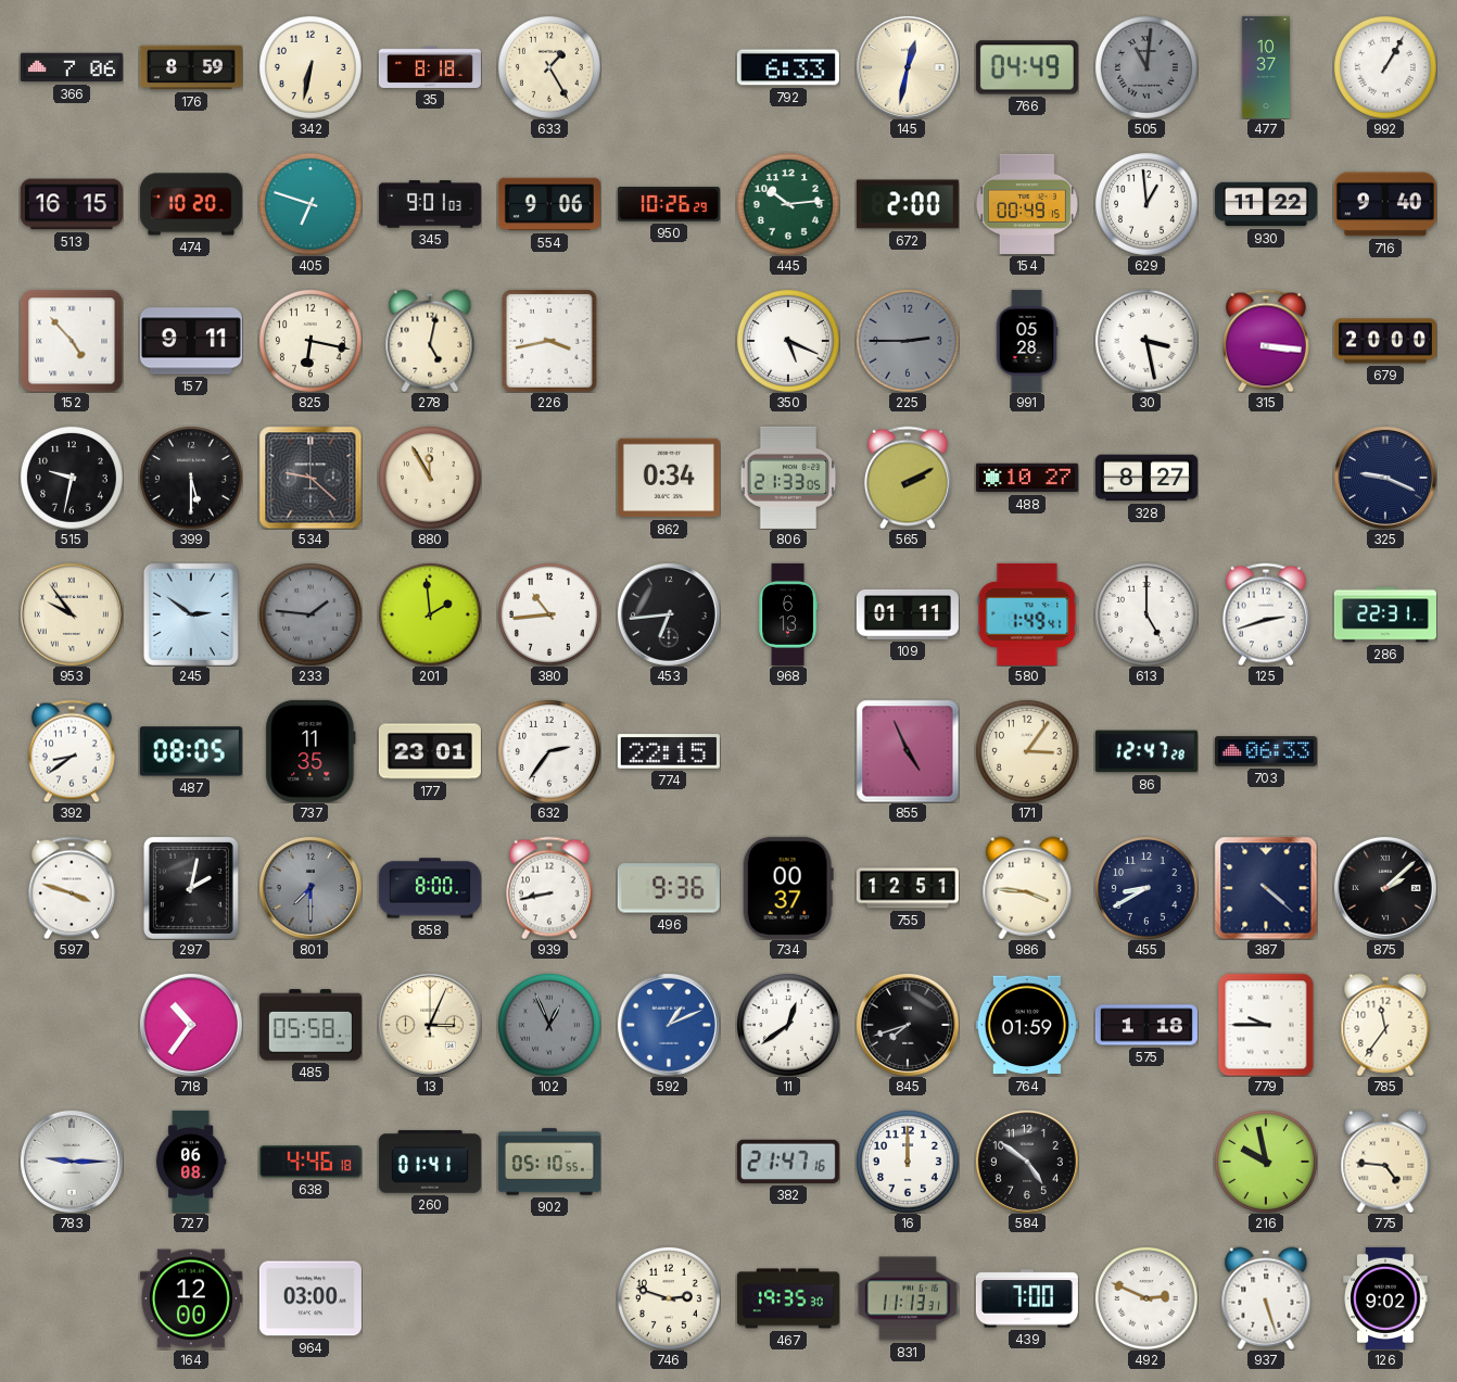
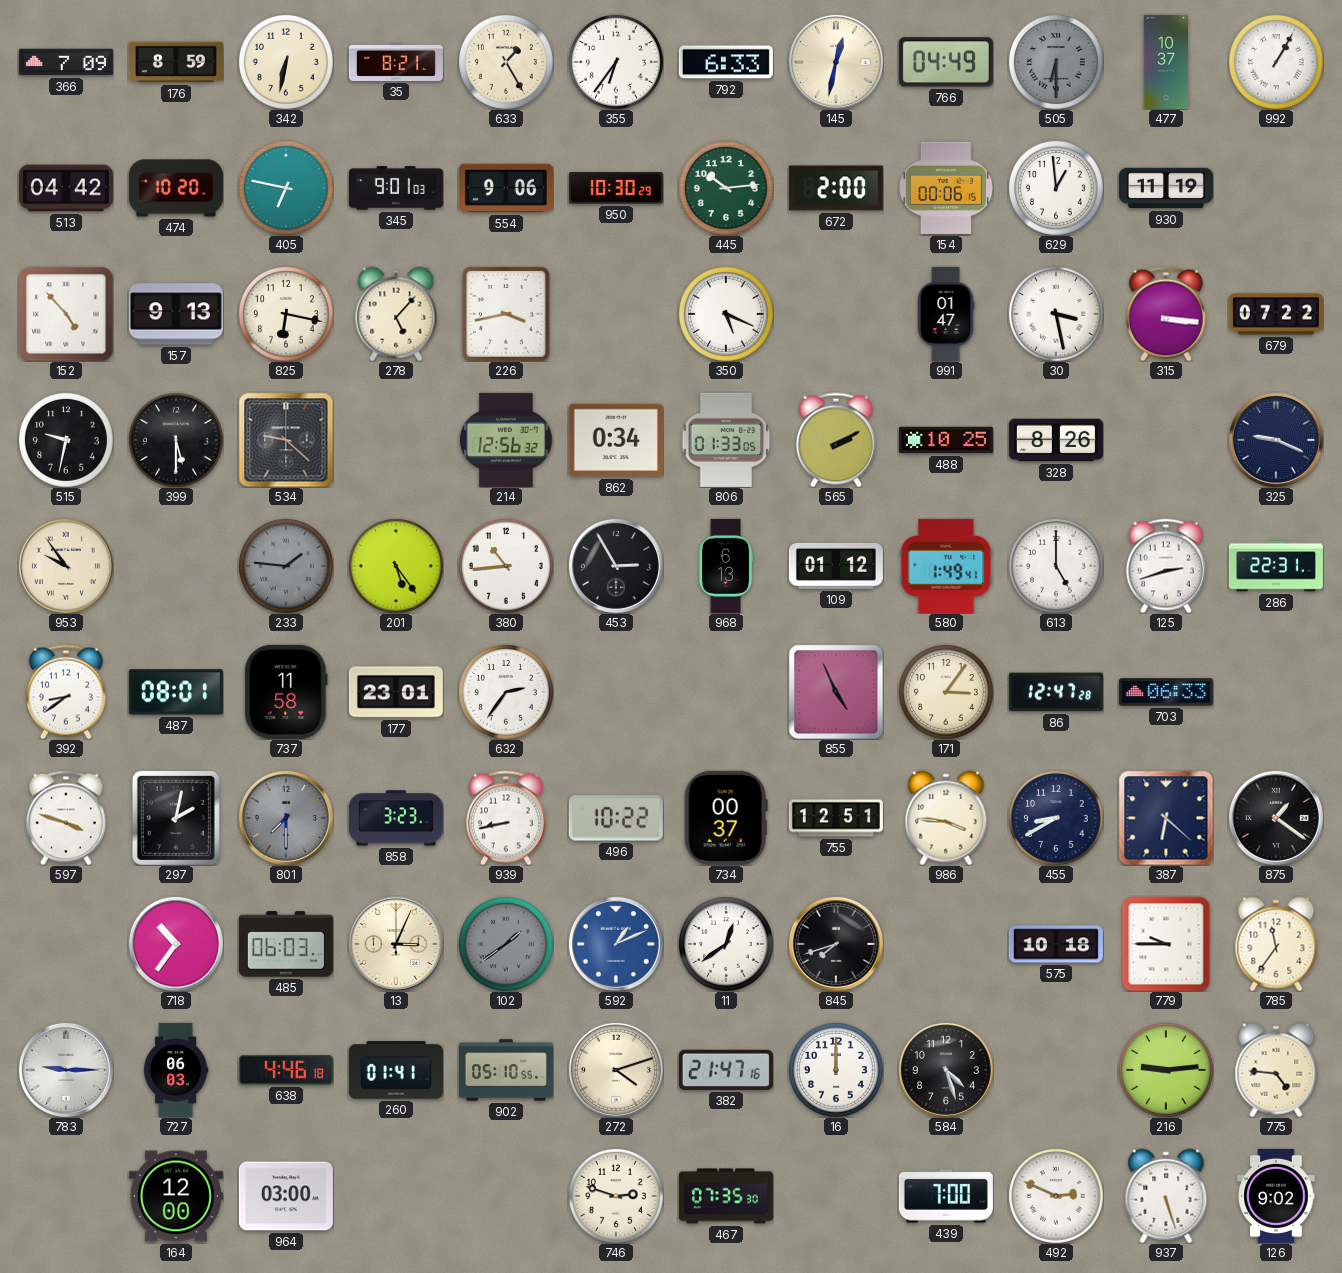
366: 7:06 -> 7:09
35: 8:18 -> 8:21
355: none -> 6:36
505: 11:01 -> 6:30
513: 16:15 -> 04:42
405: 6:48 -> 6:47
950: 10:26 -> 10:30
154: 00:49 -> 00:06
930: 11:22 -> 11:19
716: 9:40 -> none
157: 9:11 -> 9:13
278: 5:02 -> 5:07
225: 2:45 -> none
991: 05:28 -> 01:47
679: 20:00 -> 07:22
880: 11:55 -> none
214: none -> 12:56
806: 21:33 -> 01:33
488: 10:27 -> 10:25
328: 8:27 -> 8:26
245: 2:51 -> none
201: 1:59 -> 5:24
453: 6:44 -> 2:55
109: 01:11 -> 01:12
487: 08:05 -> 08:01
737: 11:35 -> 11:58
774: 22:15 -> none
858: 8:00 -> 3:23
496: 9:36 -> 10:22
387: 4:22 -> 6:22
875: 2:08 -> 1:21
485: 05:58 -> 06:03
102: 12:56 -> 1:39
764: 01:59 -> none
575: 1:18 -> 10:18
727: 06:08 -> 06:03
272: none -> 4:12
584: 4:51 -> 4:27
216: 9:58 -> 9:14
467: 19:35 -> 07:35
831: 11:13 -> none
